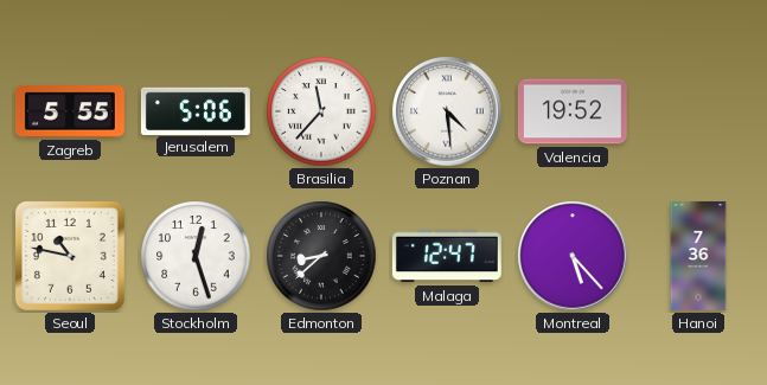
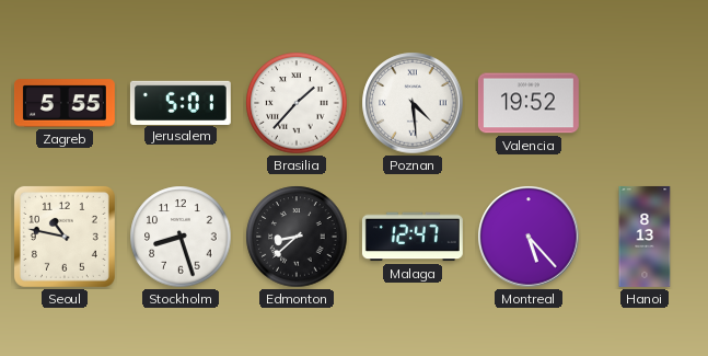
Jerusalem: 5:06 -> 5:01
Brasilia: 11:37 -> 1:37
Stockholm: 12:27 -> 8:27
Hanoi: 7:36 -> 8:13
